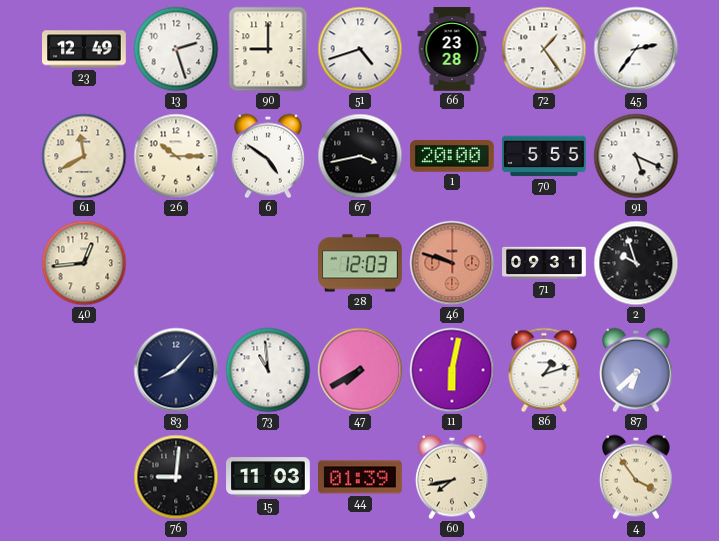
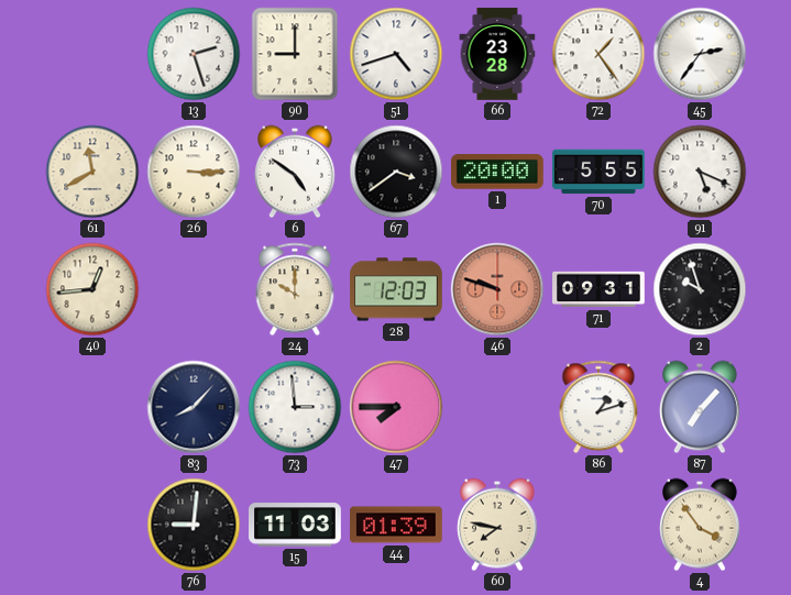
23: 12:49 -> none
26: 10:15 -> 3:15
67: 3:43 -> 3:39
24: none -> 10:00
73: 10:59 -> 2:59
47: 7:40 -> 7:45
11: 6:02 -> none
87: 6:38 -> 7:07
60: 7:43 -> 7:47
